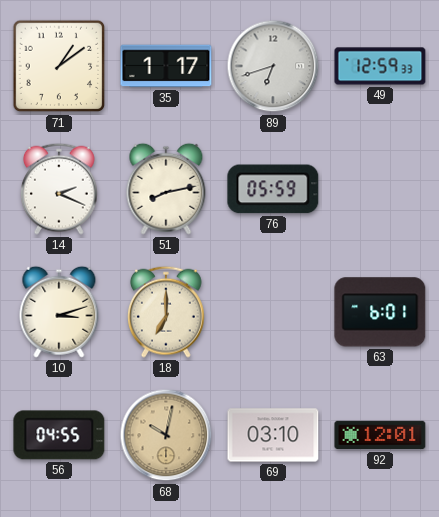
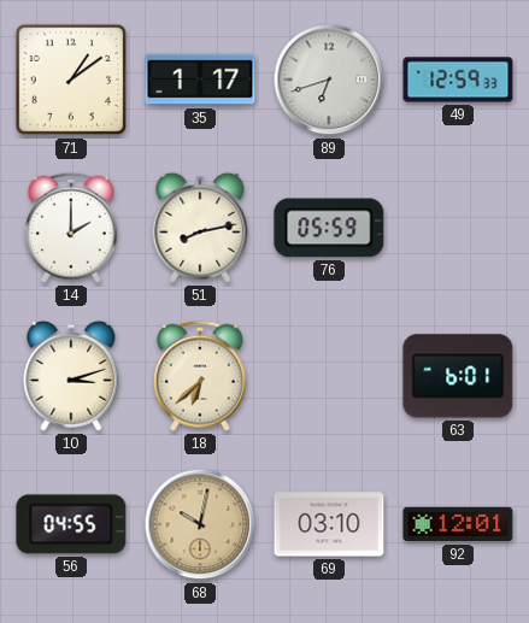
14: 2:19 -> 2:00
18: 7:00 -> 6:38
